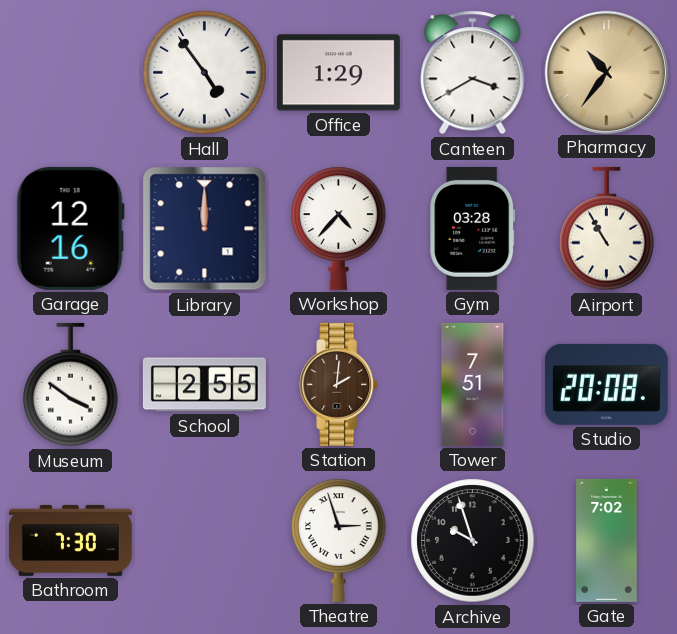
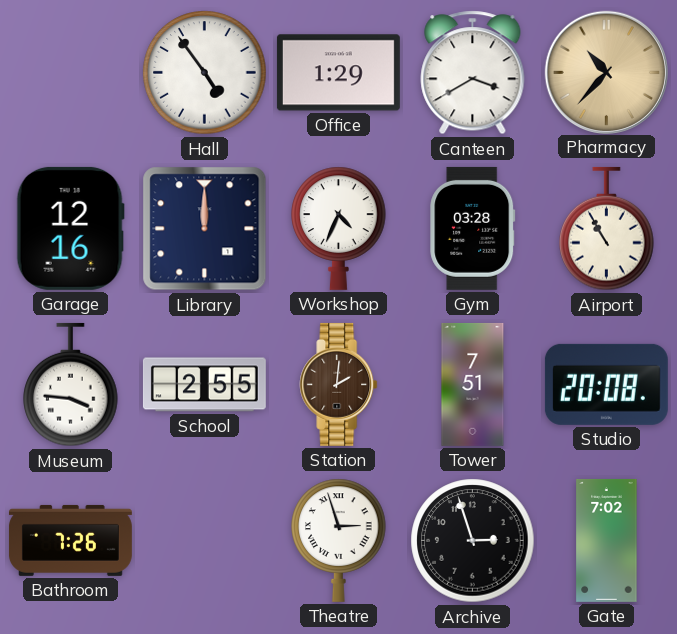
Pharmacy: 10:36 -> 10:37
Workshop: 4:37 -> 4:34
Museum: 3:51 -> 3:46
Bathroom: 7:30 -> 7:26
Archive: 9:57 -> 2:57
